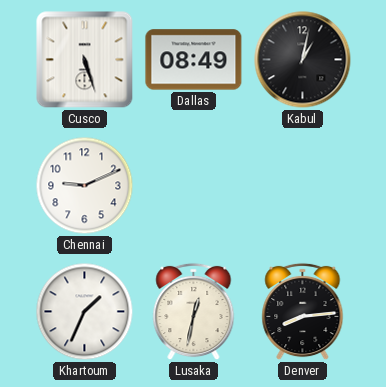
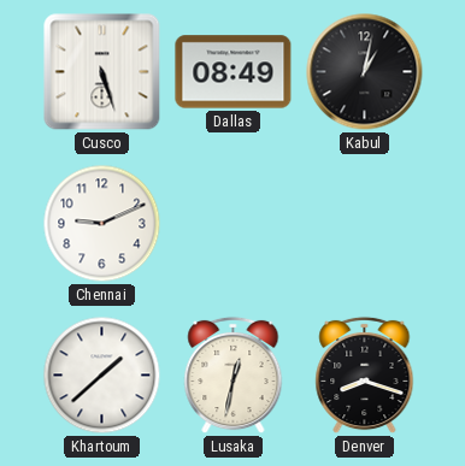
Khartoum: 1:34 -> 1:38
Denver: 8:14 -> 8:18
